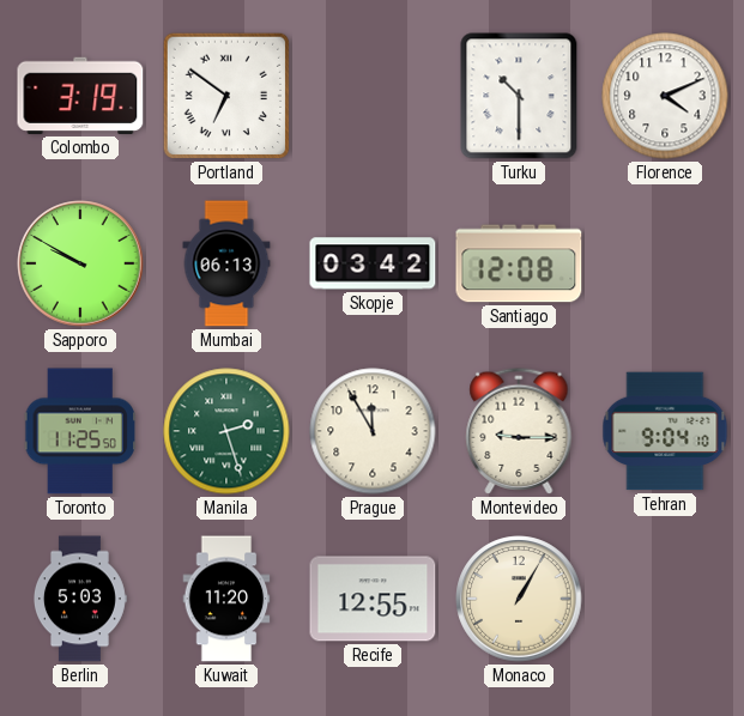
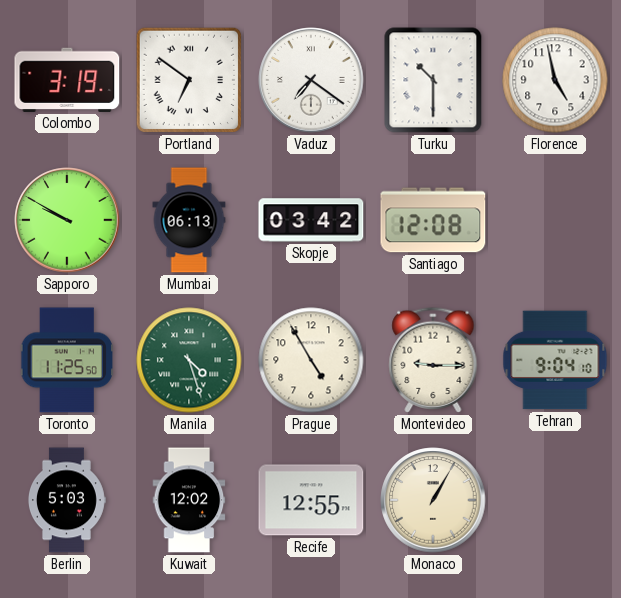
Vaduz: none -> 7:21
Florence: 4:11 -> 4:58
Manila: 2:27 -> 4:27
Prague: 11:55 -> 4:55
Kuwait: 11:20 -> 12:02
